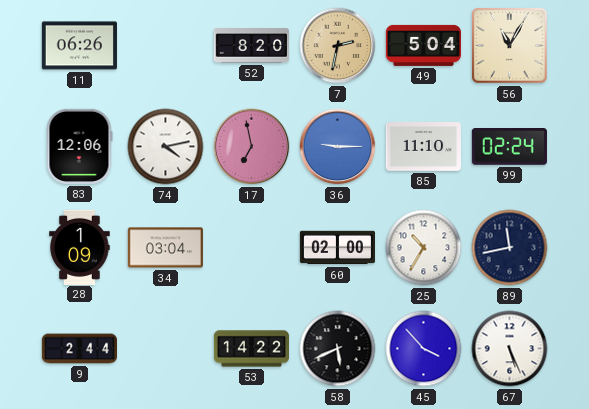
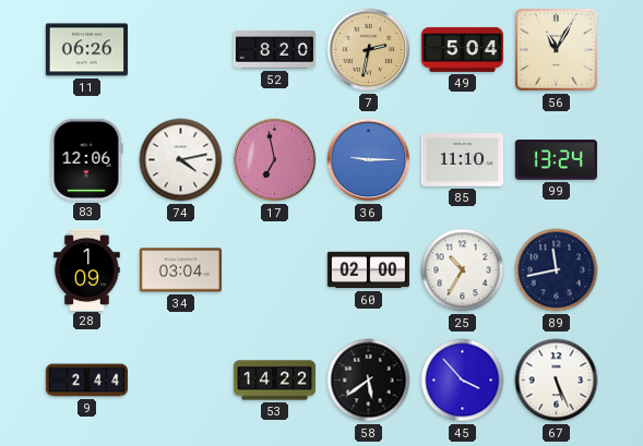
99: 02:24 -> 13:24
58: 5:41 -> 5:39
